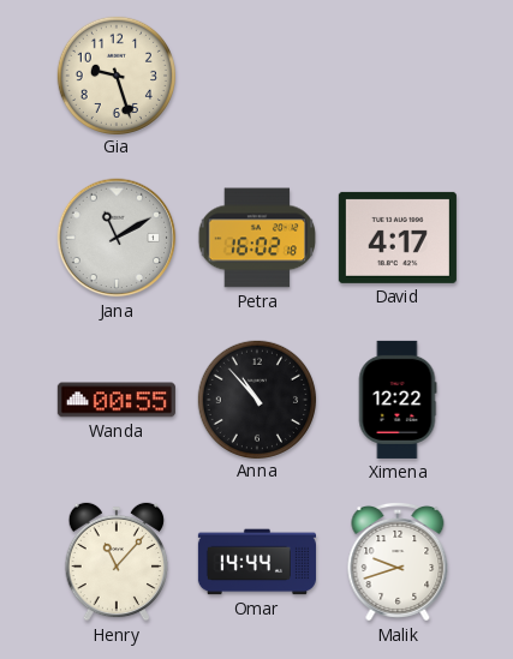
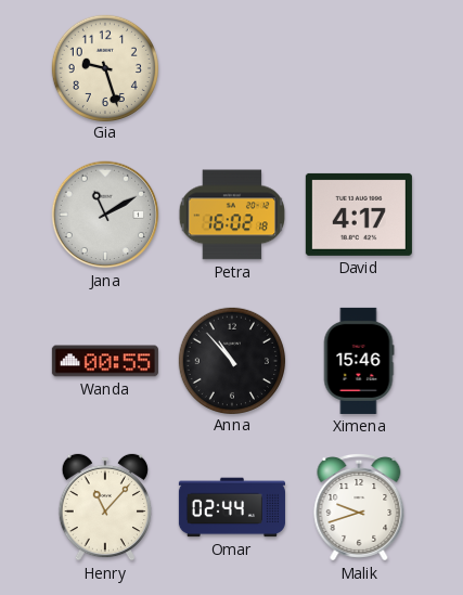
Ximena: 12:22 -> 15:46
Omar: 14:44 -> 02:44
